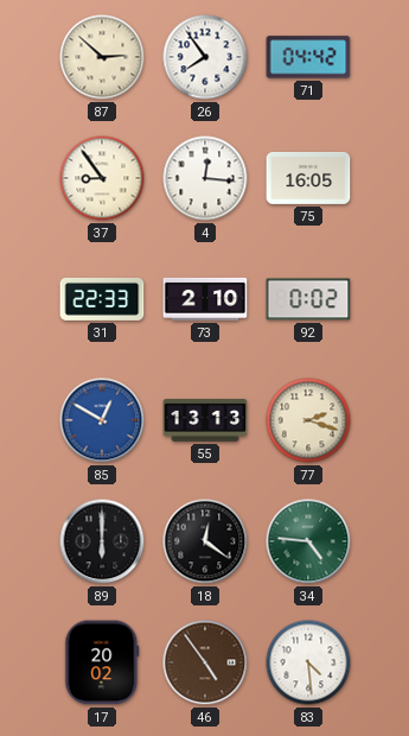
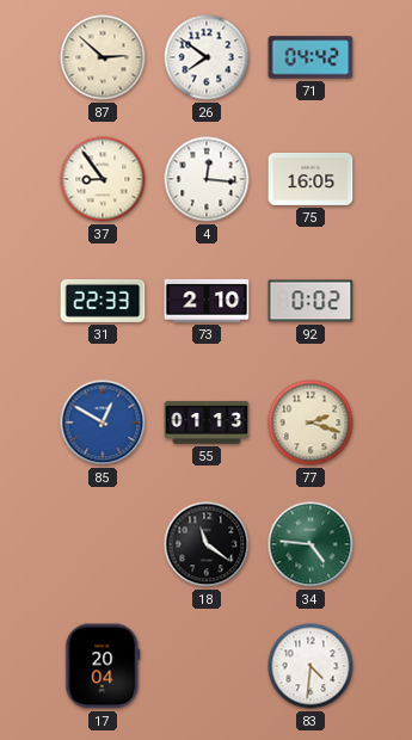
26: 7:54 -> 7:51
55: 13:13 -> 01:13
89: 6:00 -> none
18: 12:21 -> 11:21
17: 20:02 -> 20:04
46: 4:54 -> none
83: 4:29 -> 4:31
